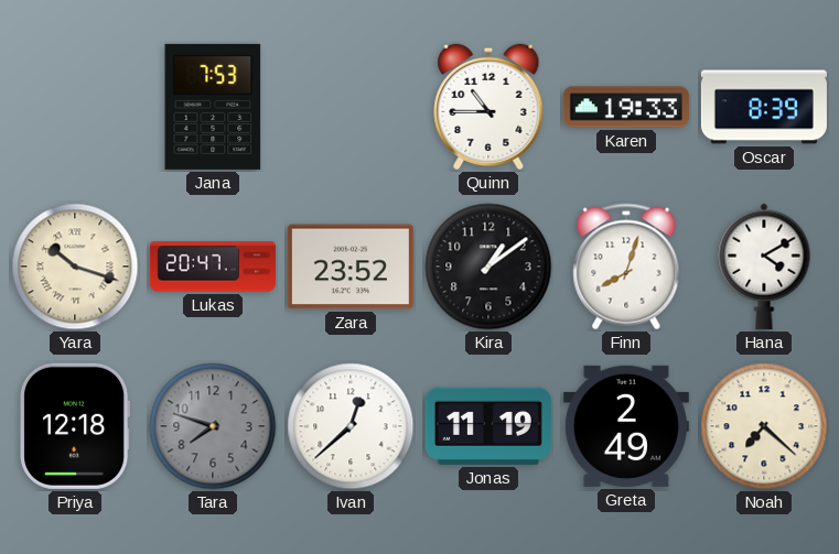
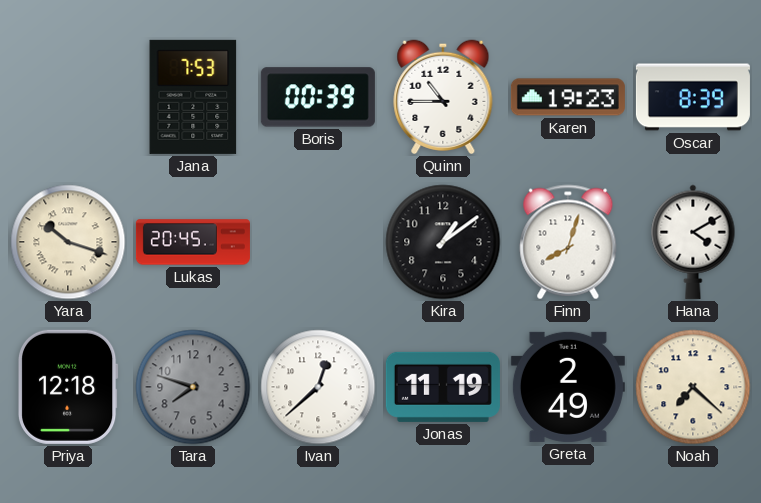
Boris: none -> 00:39
Karen: 19:33 -> 19:23
Lukas: 20:47 -> 20:45
Zara: 23:52 -> none
